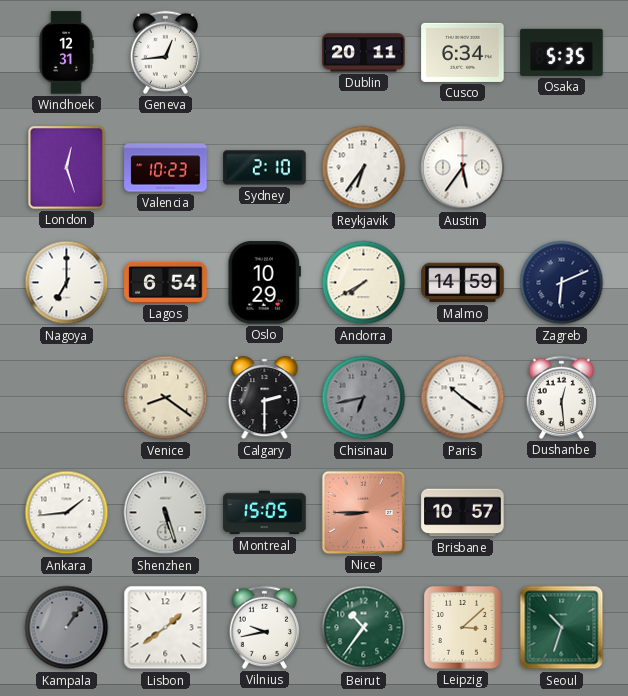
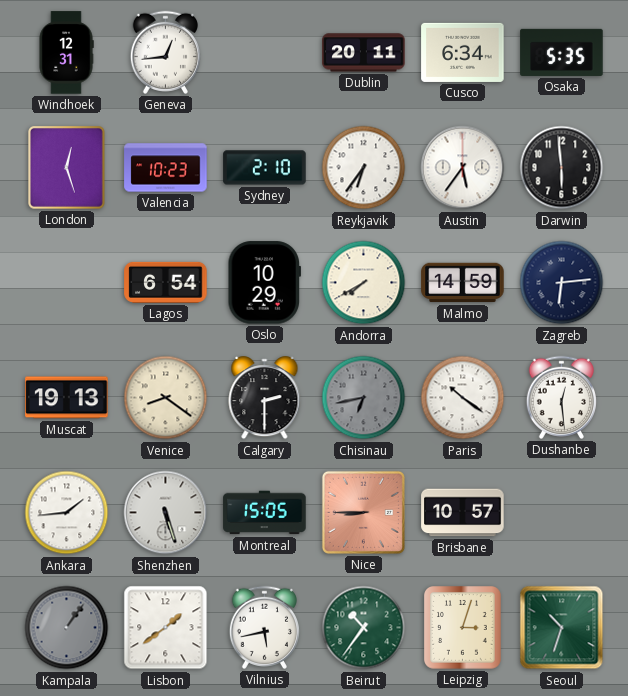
Darwin: none -> 5:59
Nagoya: 7:00 -> none
Zagreb: 6:11 -> 6:14
Muscat: none -> 19:13
Vilnius: 9:43 -> 5:43
Leipzig: 3:08 -> 3:03
